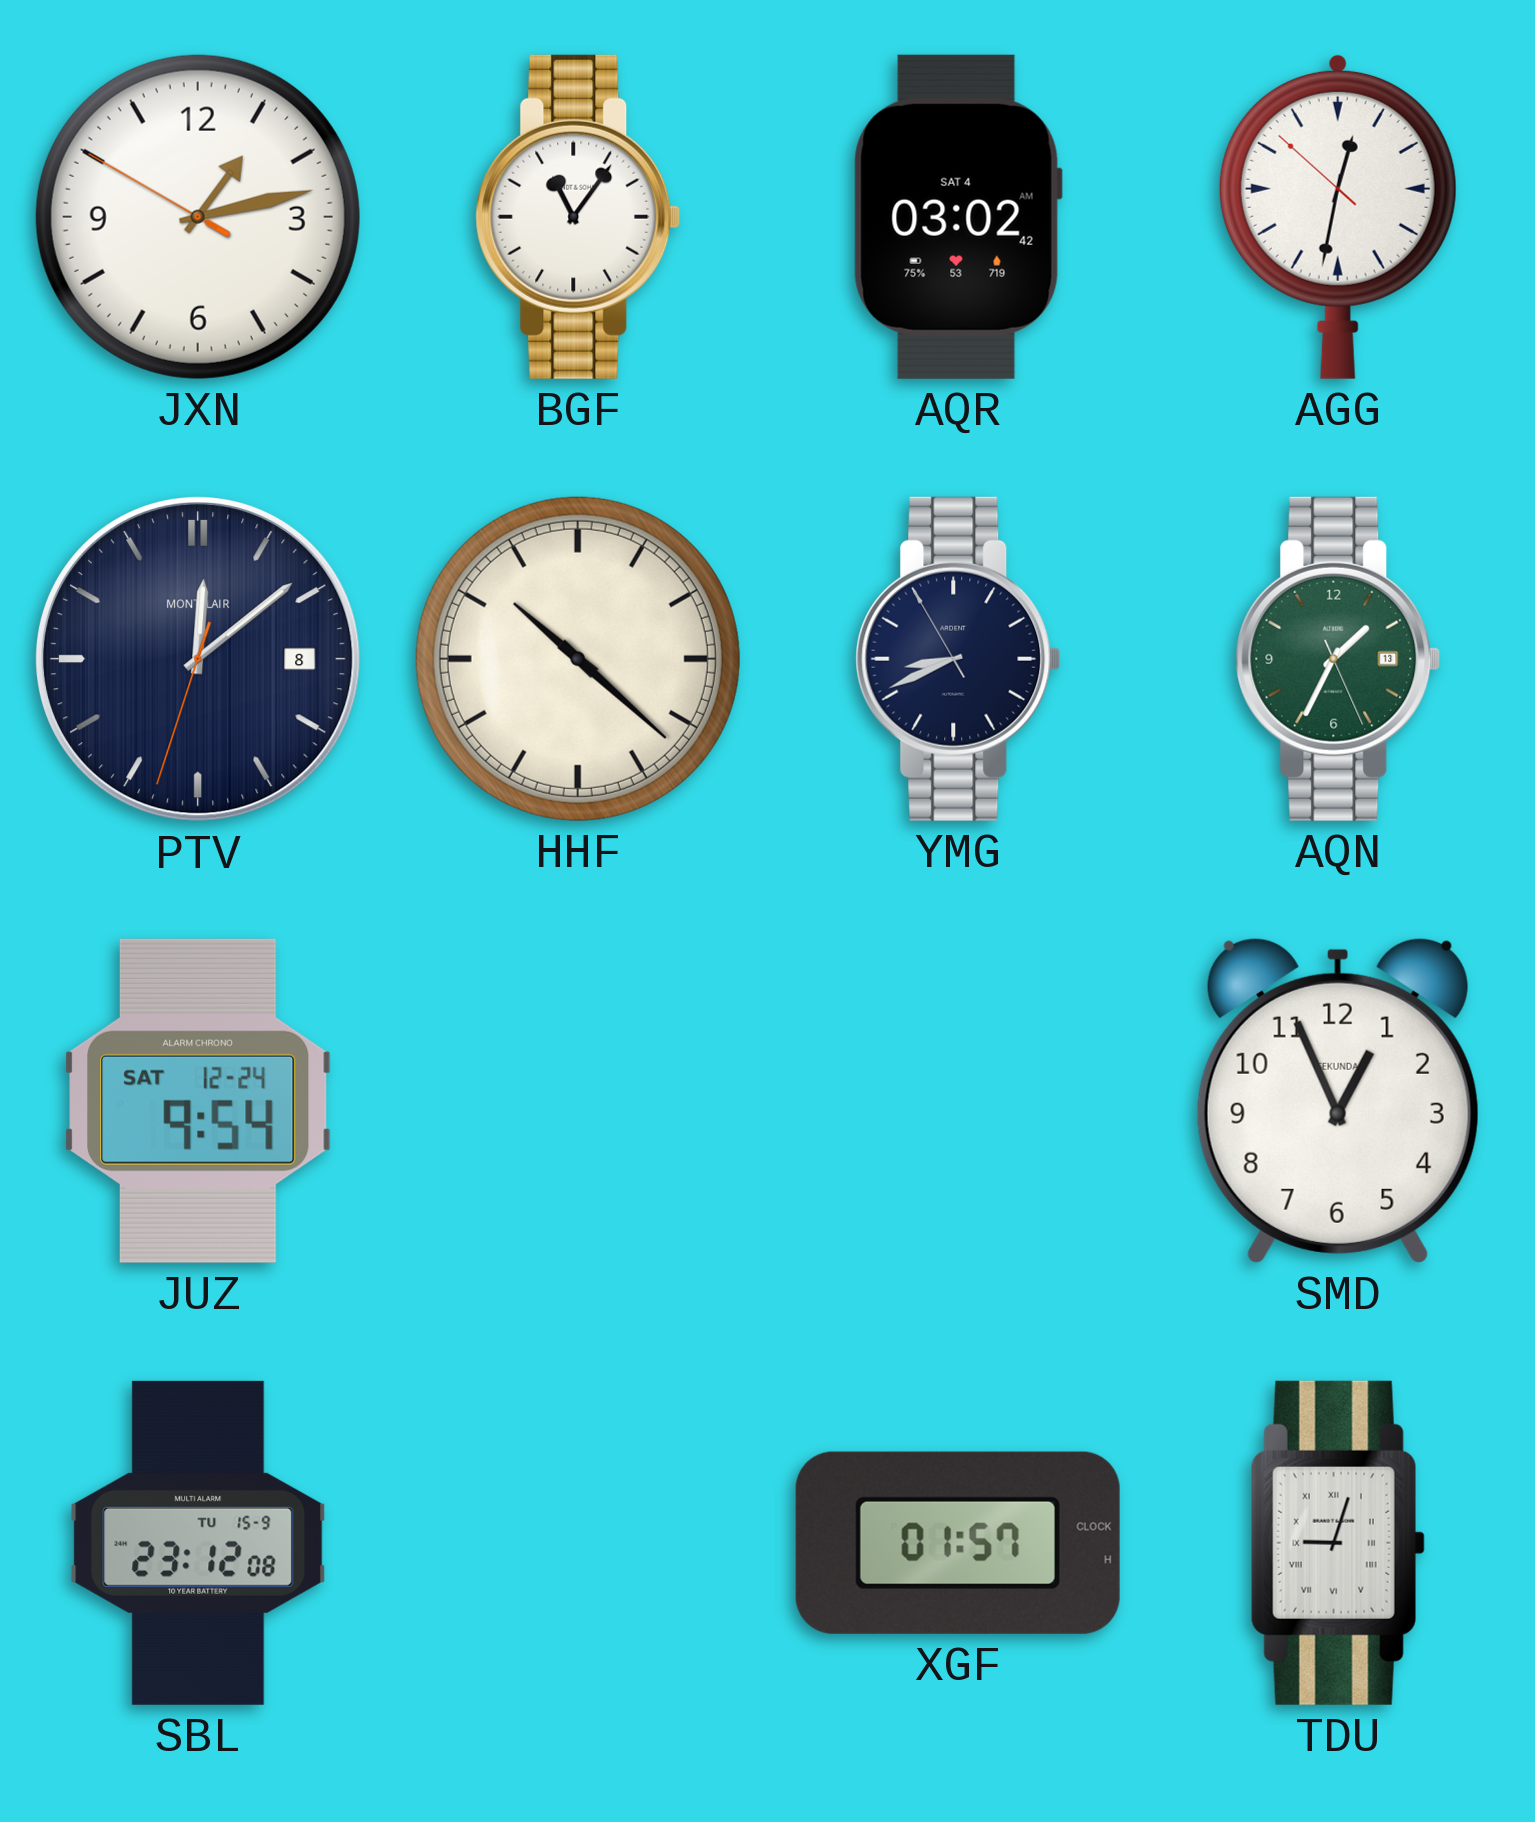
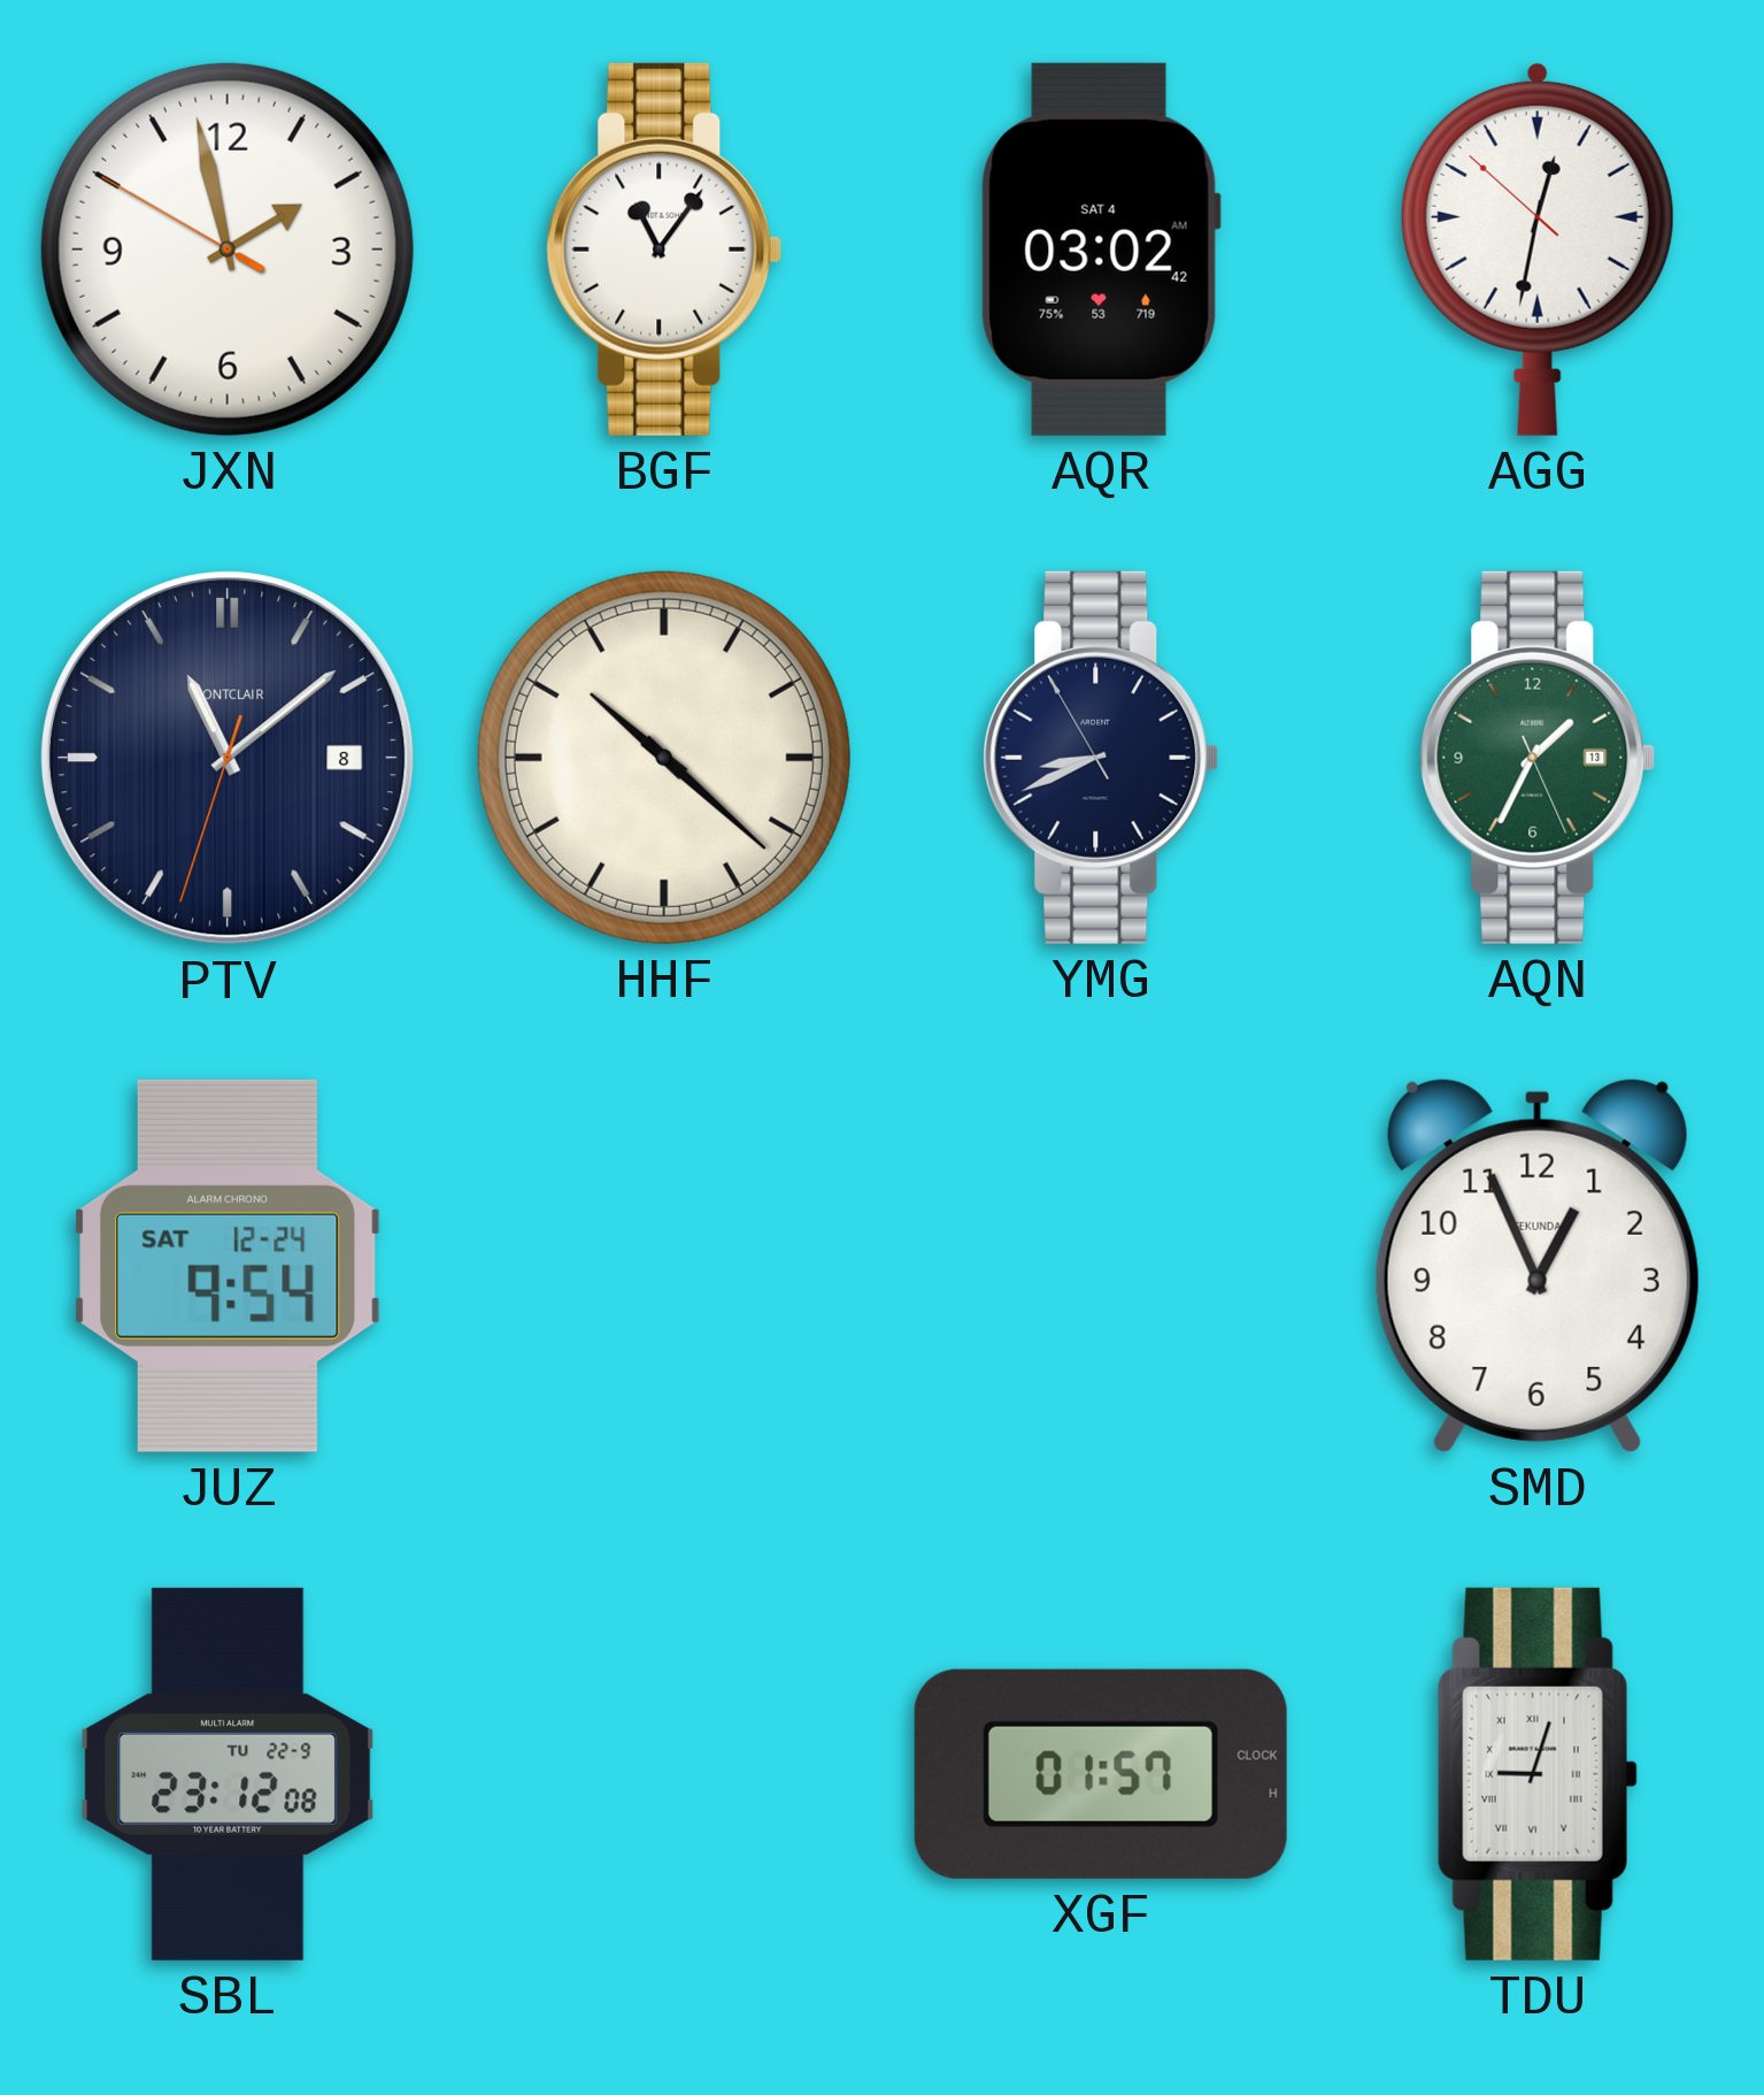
JXN: 1:12 -> 1:57
PTV: 12:08 -> 11:08
SBL date: TU 15-9 -> TU 22-9
